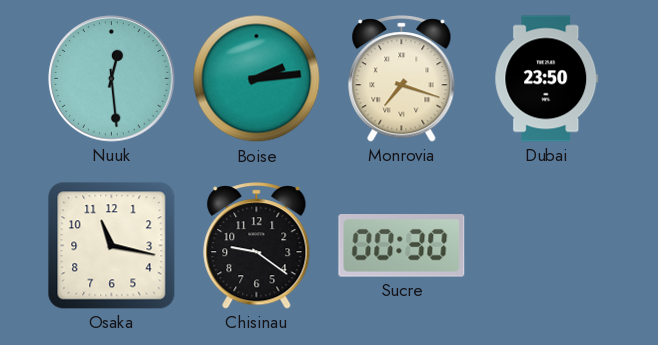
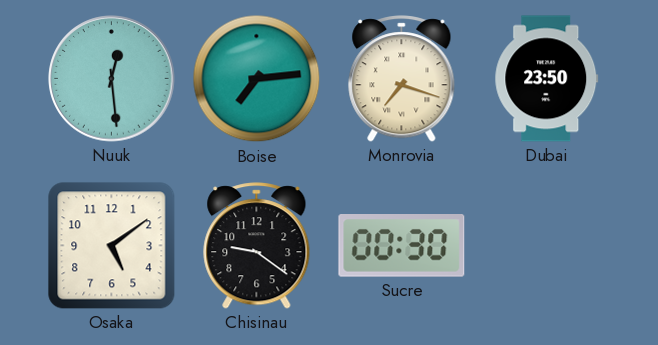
Boise: 2:14 -> 7:14
Osaka: 11:17 -> 5:09
